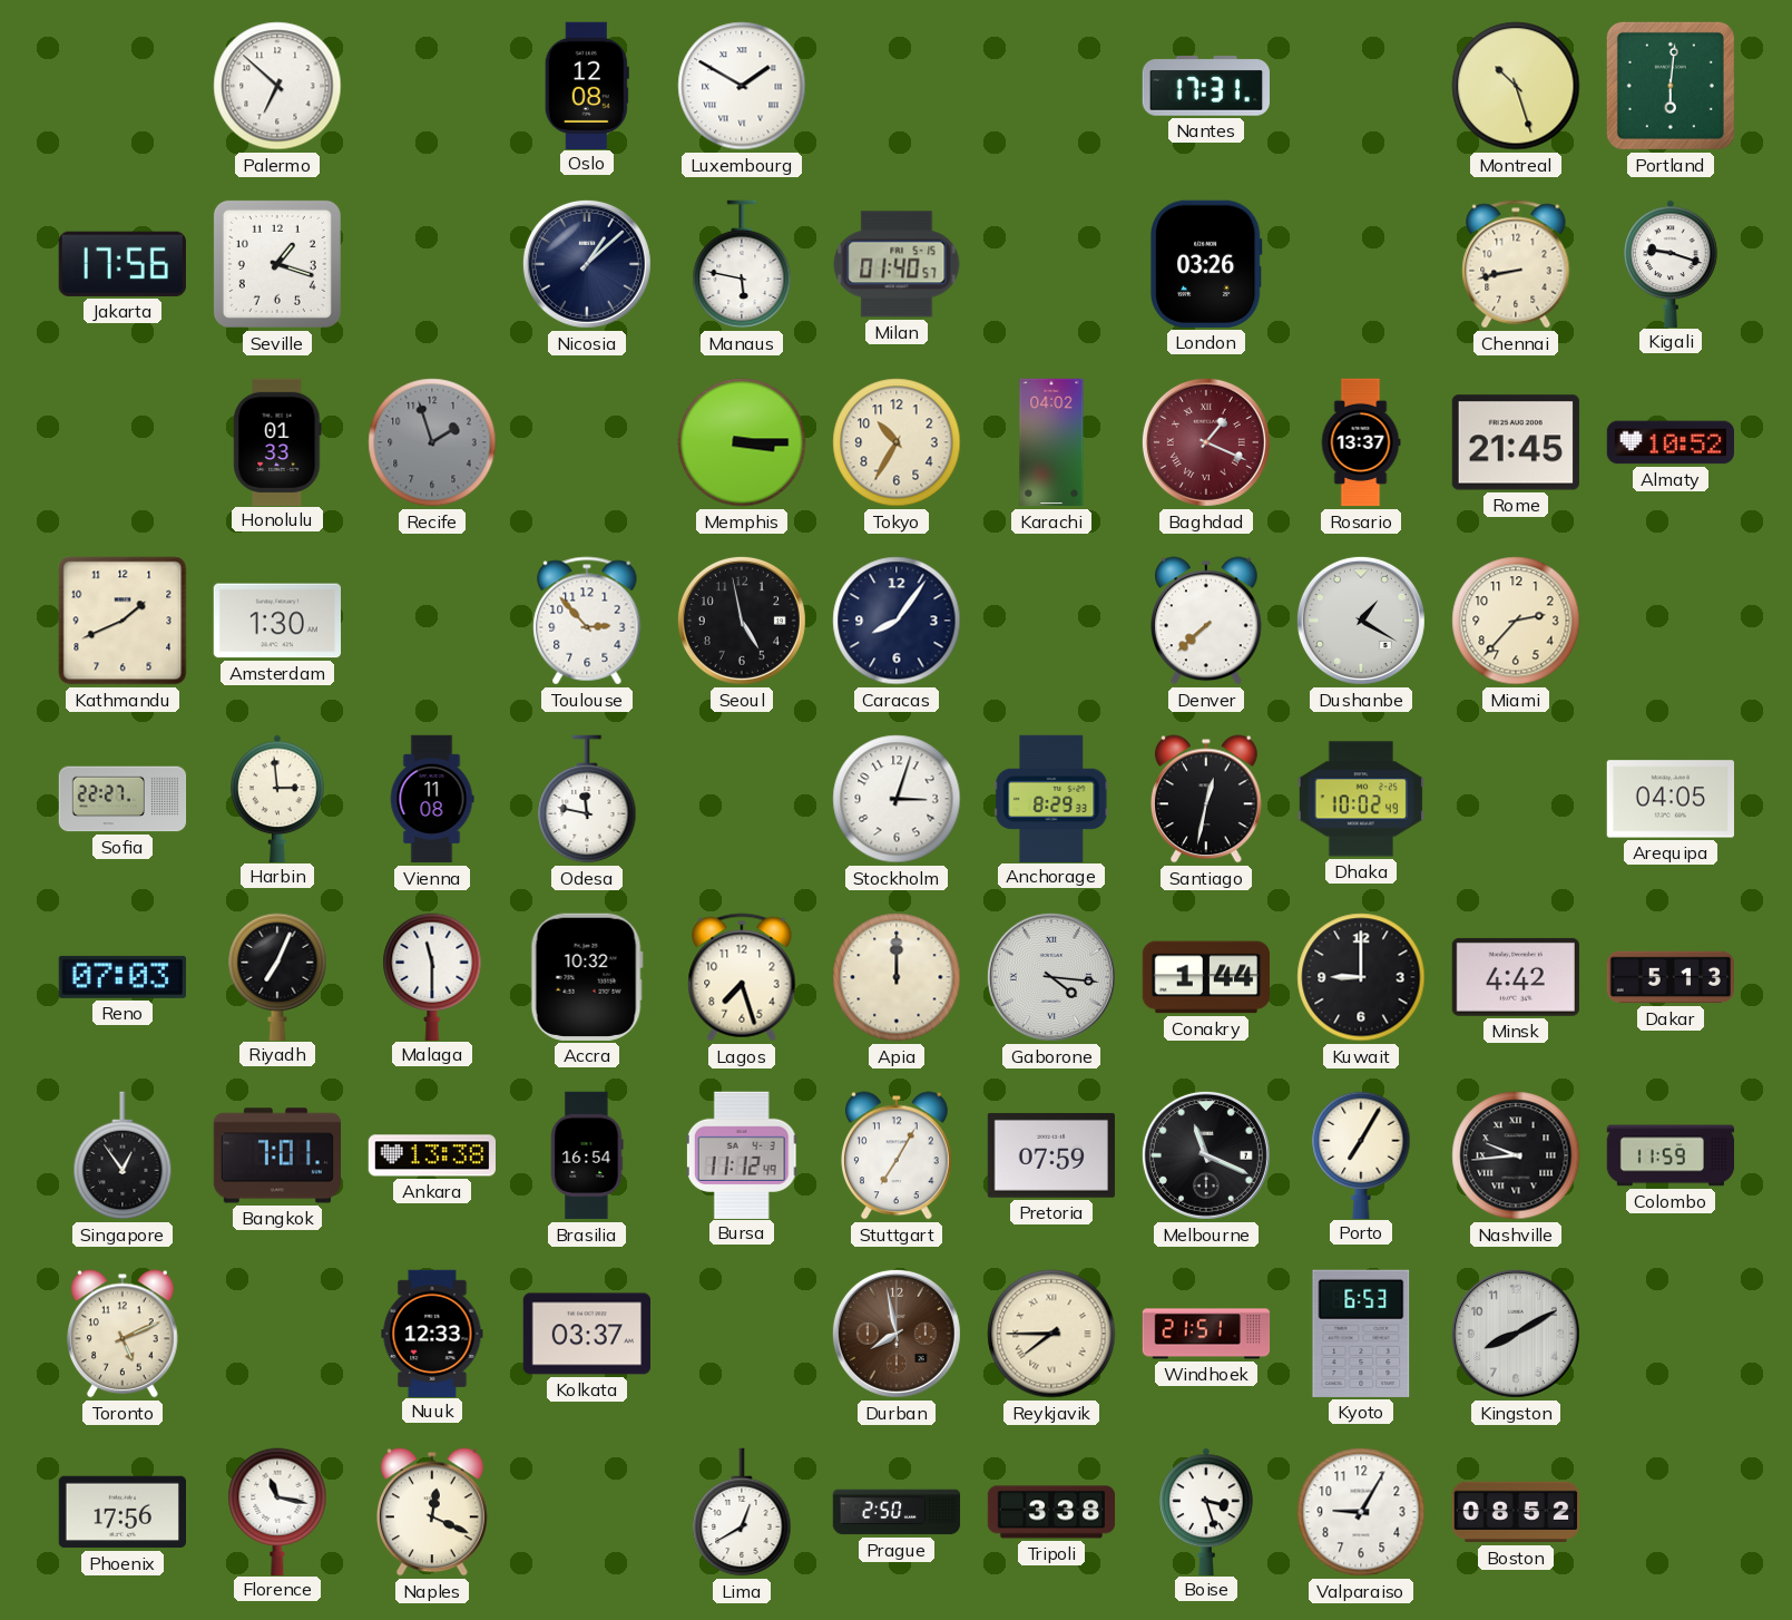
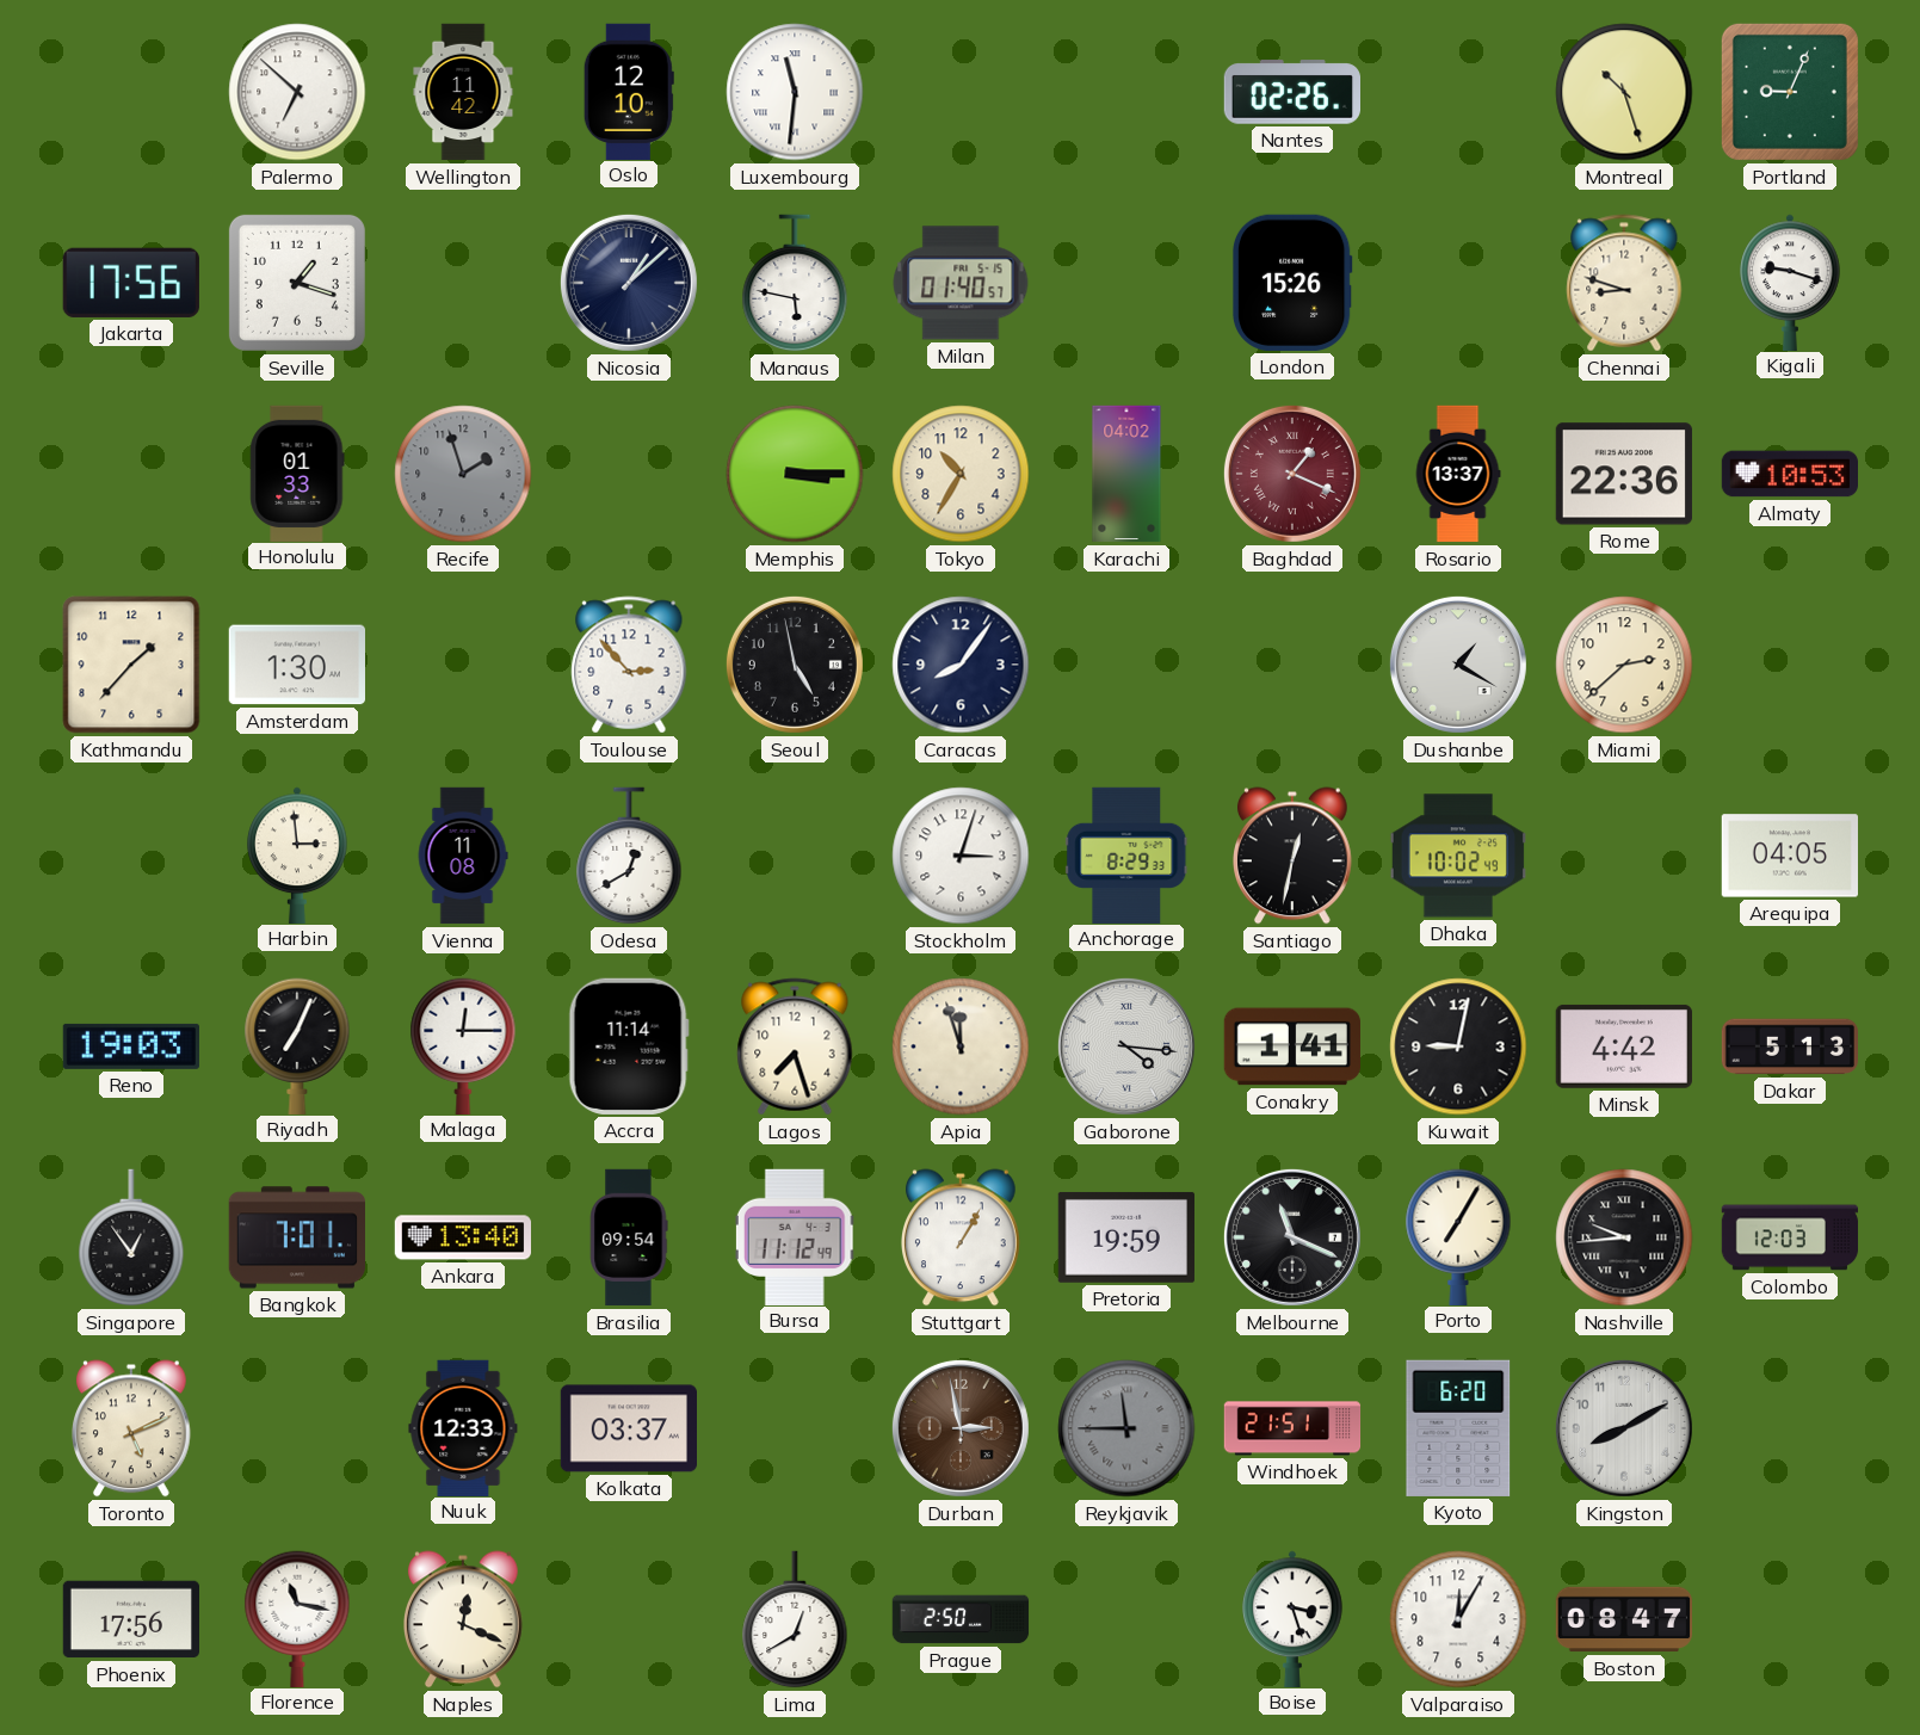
Wellington: none -> 11:42
Oslo: 12:08 -> 12:10
Luxembourg: 1:50 -> 11:31
Nantes: 17:31 -> 02:26
Portland: 6:01 -> 9:04
London: 03:26 -> 15:26
Chennai: 8:43 -> 8:48
Rome: 21:45 -> 22:36
Almaty: 10:52 -> 10:53
Kathmandu: 1:41 -> 1:37
Denver: 7:38 -> none
Miami: 2:37 -> 2:38
Sofia: 22:27 -> none
Odesa: 11:47 -> 12:40
Reno: 07:03 -> 19:03
Malaga: 11:30 -> 12:15
Accra: 10:32 -> 11:14
Apia: 12:00 -> 11:57
Conakry: 1:44 -> 1:41
Kuwait: 9:00 -> 9:02
Ankara: 13:38 -> 13:40
Brasilia: 16:54 -> 09:54
Stuttgart: 7:05 -> 1:05
Pretoria: 07:59 -> 19:59
Colombo: 11:59 -> 12:03
Durban: 7:58 -> 2:58
Reykjavik: 7:45 -> 11:45
Reykjavik dial: cream -> grey
Kyoto: 6:53 -> 6:20
Tripoli: 3:38 -> none
Valparaiso: 9:05 -> 12:05
Boston: 08:52 -> 08:47
